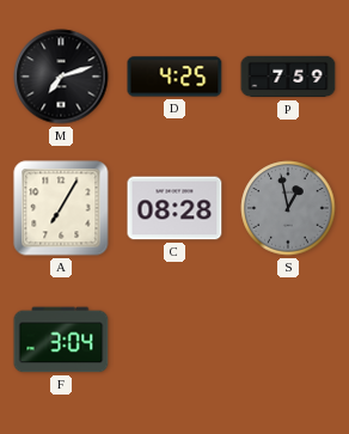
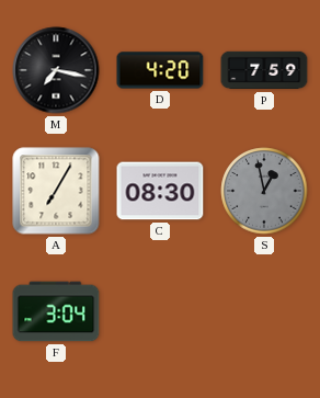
M: 7:12 -> 7:17
D: 4:25 -> 4:20
C: 08:28 -> 08:30
